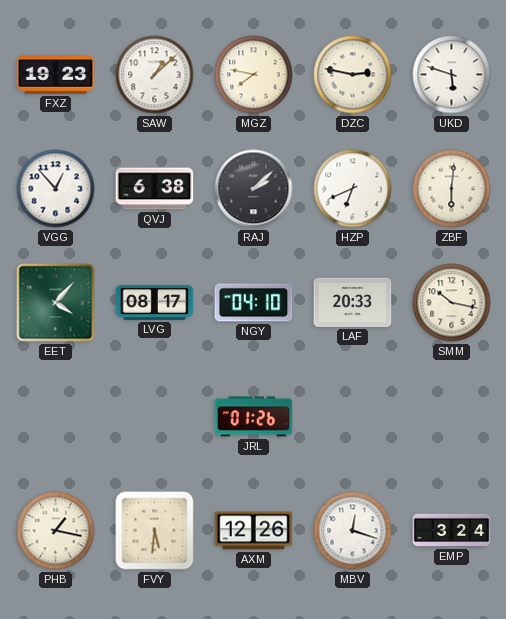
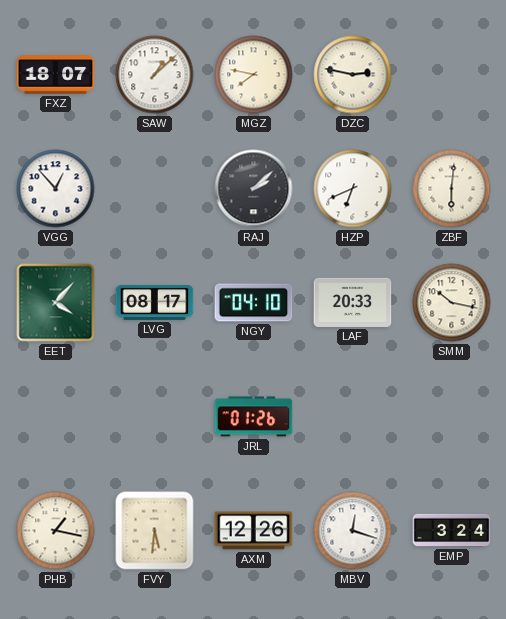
FXZ: 19:23 -> 18:07
UKD: 5:48 -> none
QVJ: 6:38 -> none
